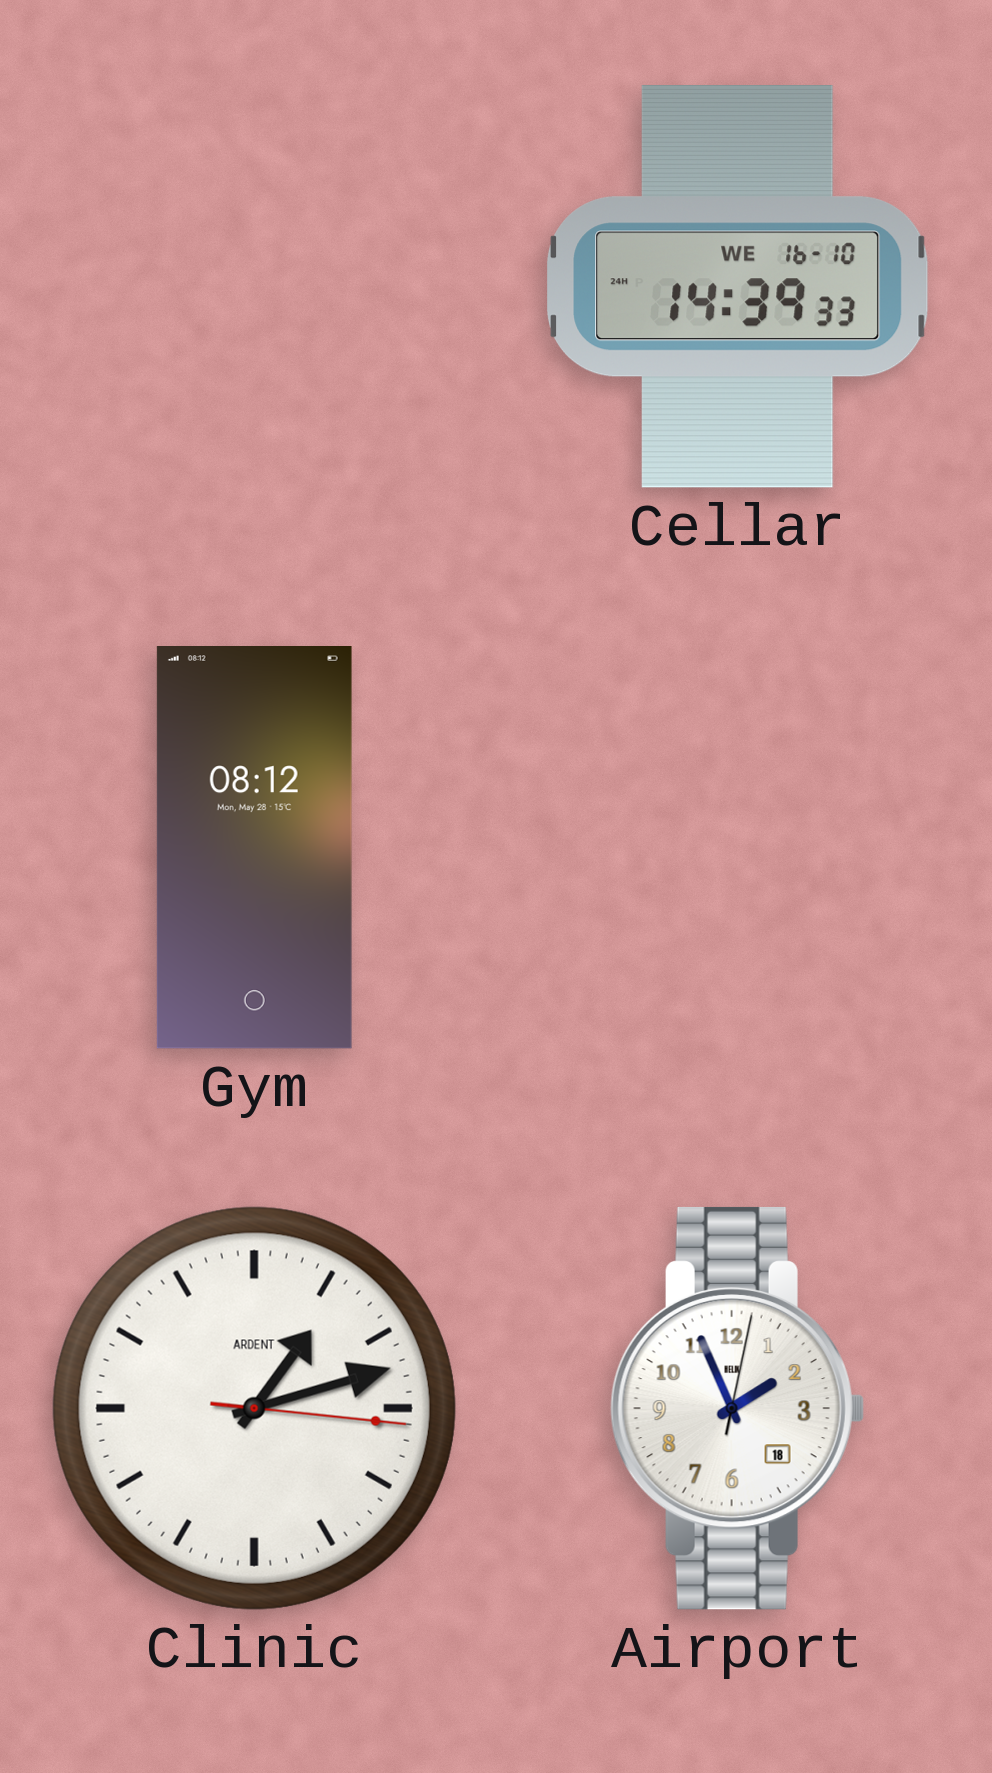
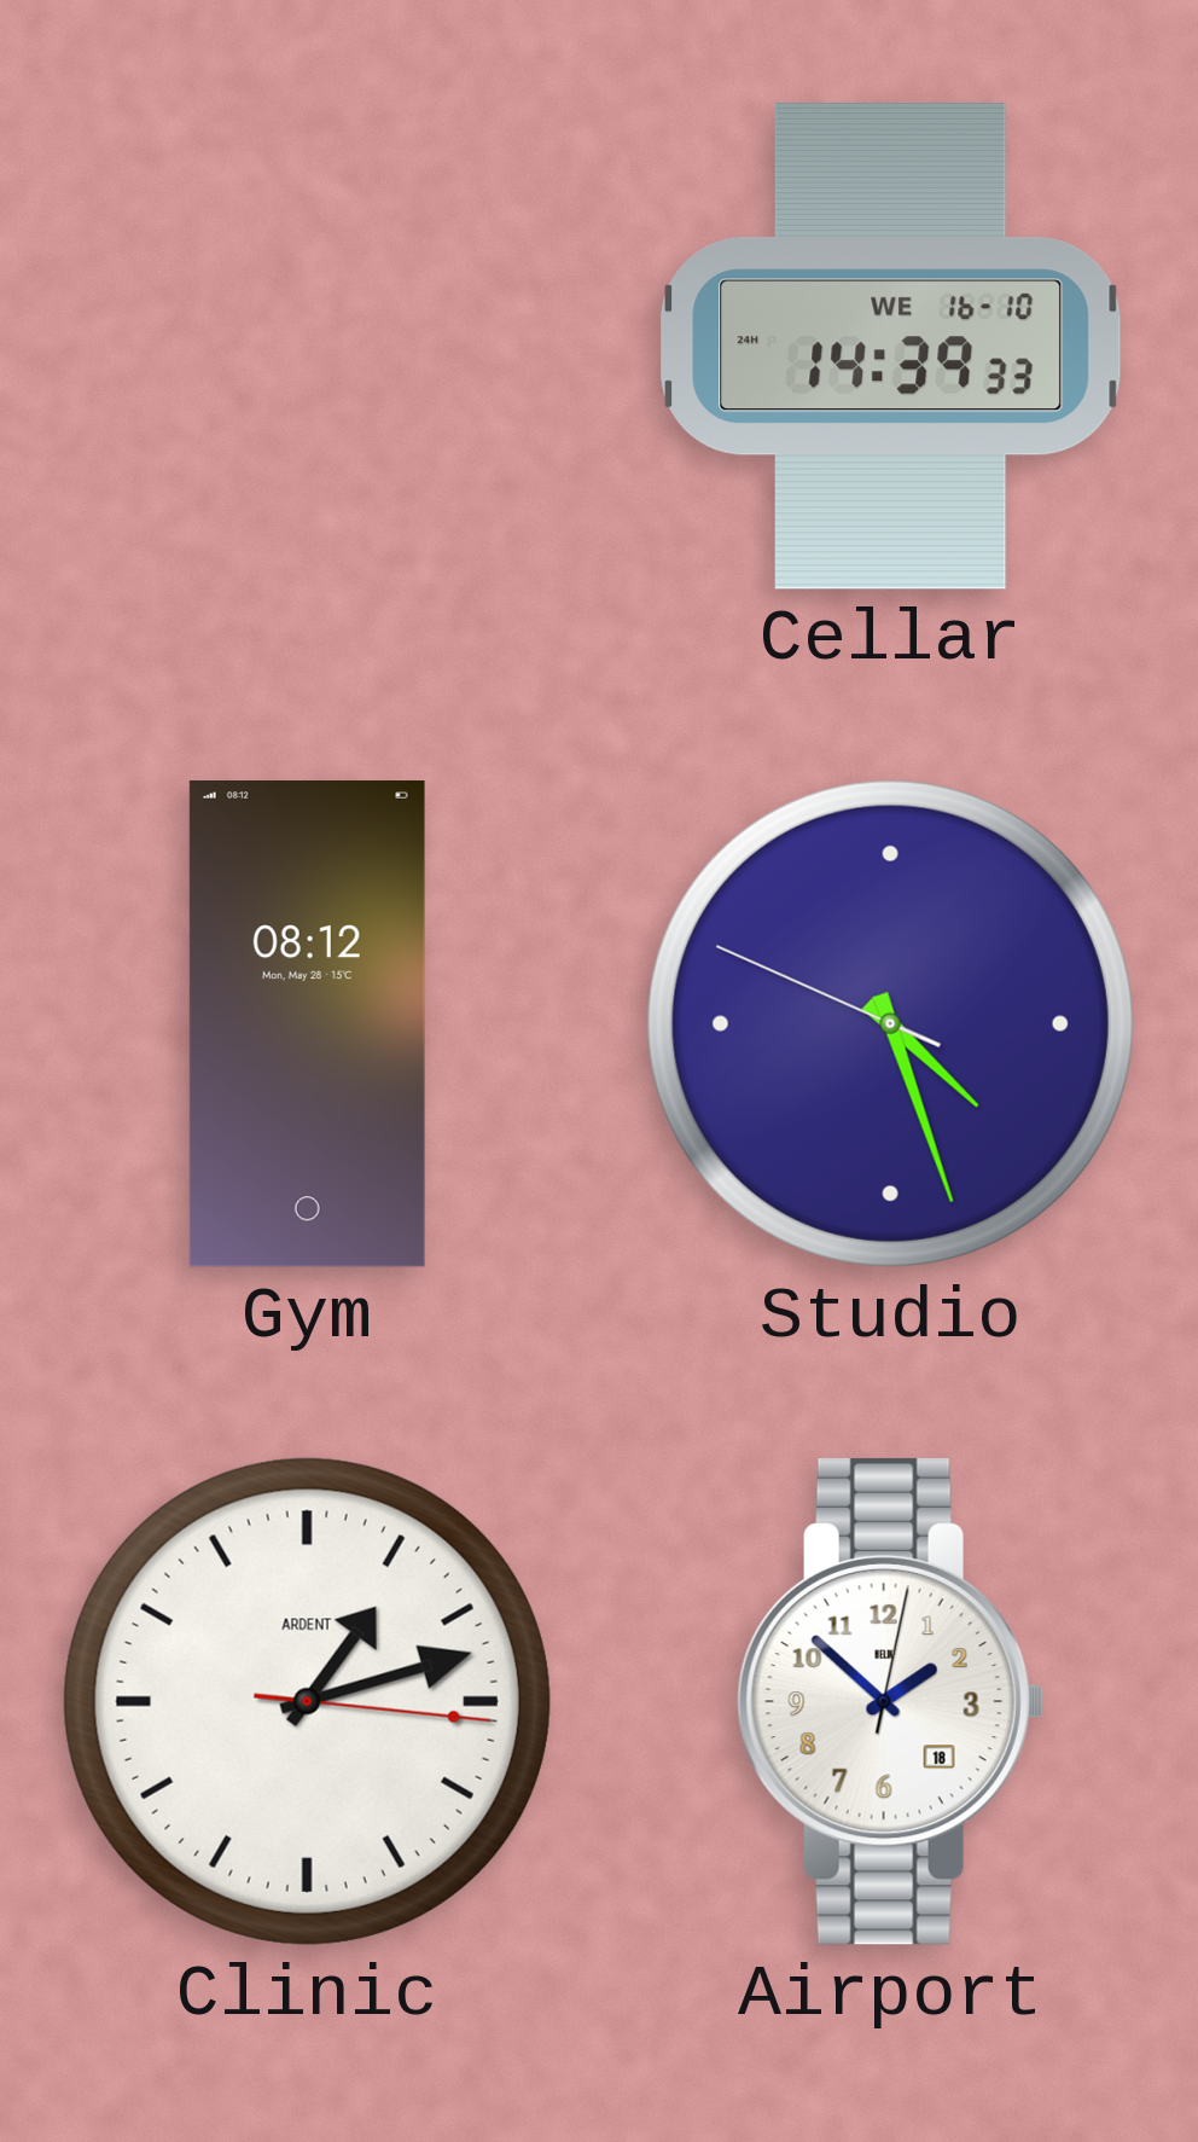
Studio: none -> 4:26
Airport: 1:56 -> 1:52
